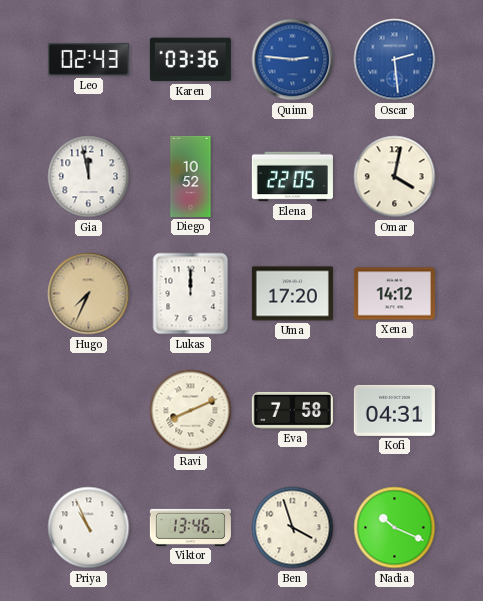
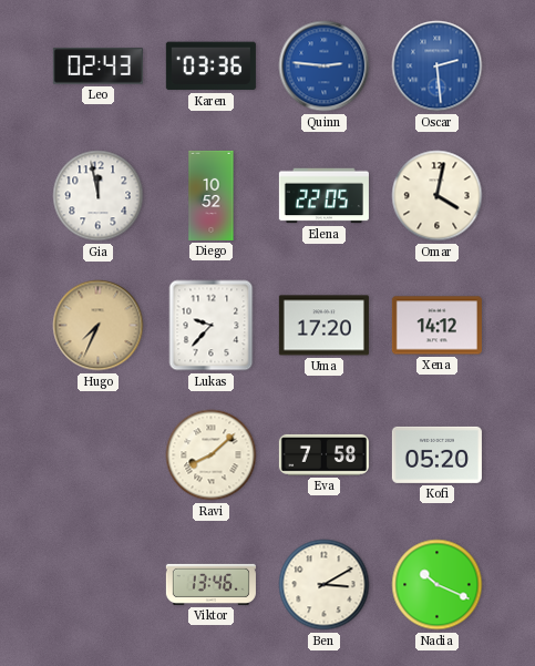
Lukas: 12:00 -> 9:37
Ravi: 8:11 -> 8:08
Kofi: 04:31 -> 05:20
Priya: 10:56 -> none
Ben: 3:57 -> 3:10
